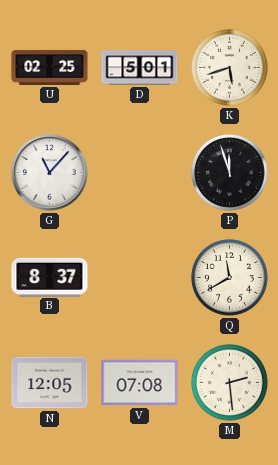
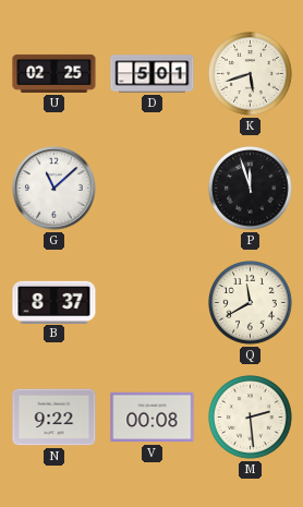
G: 11:07 -> 11:08
N: 12:05 -> 9:22
V: 07:08 -> 00:08
